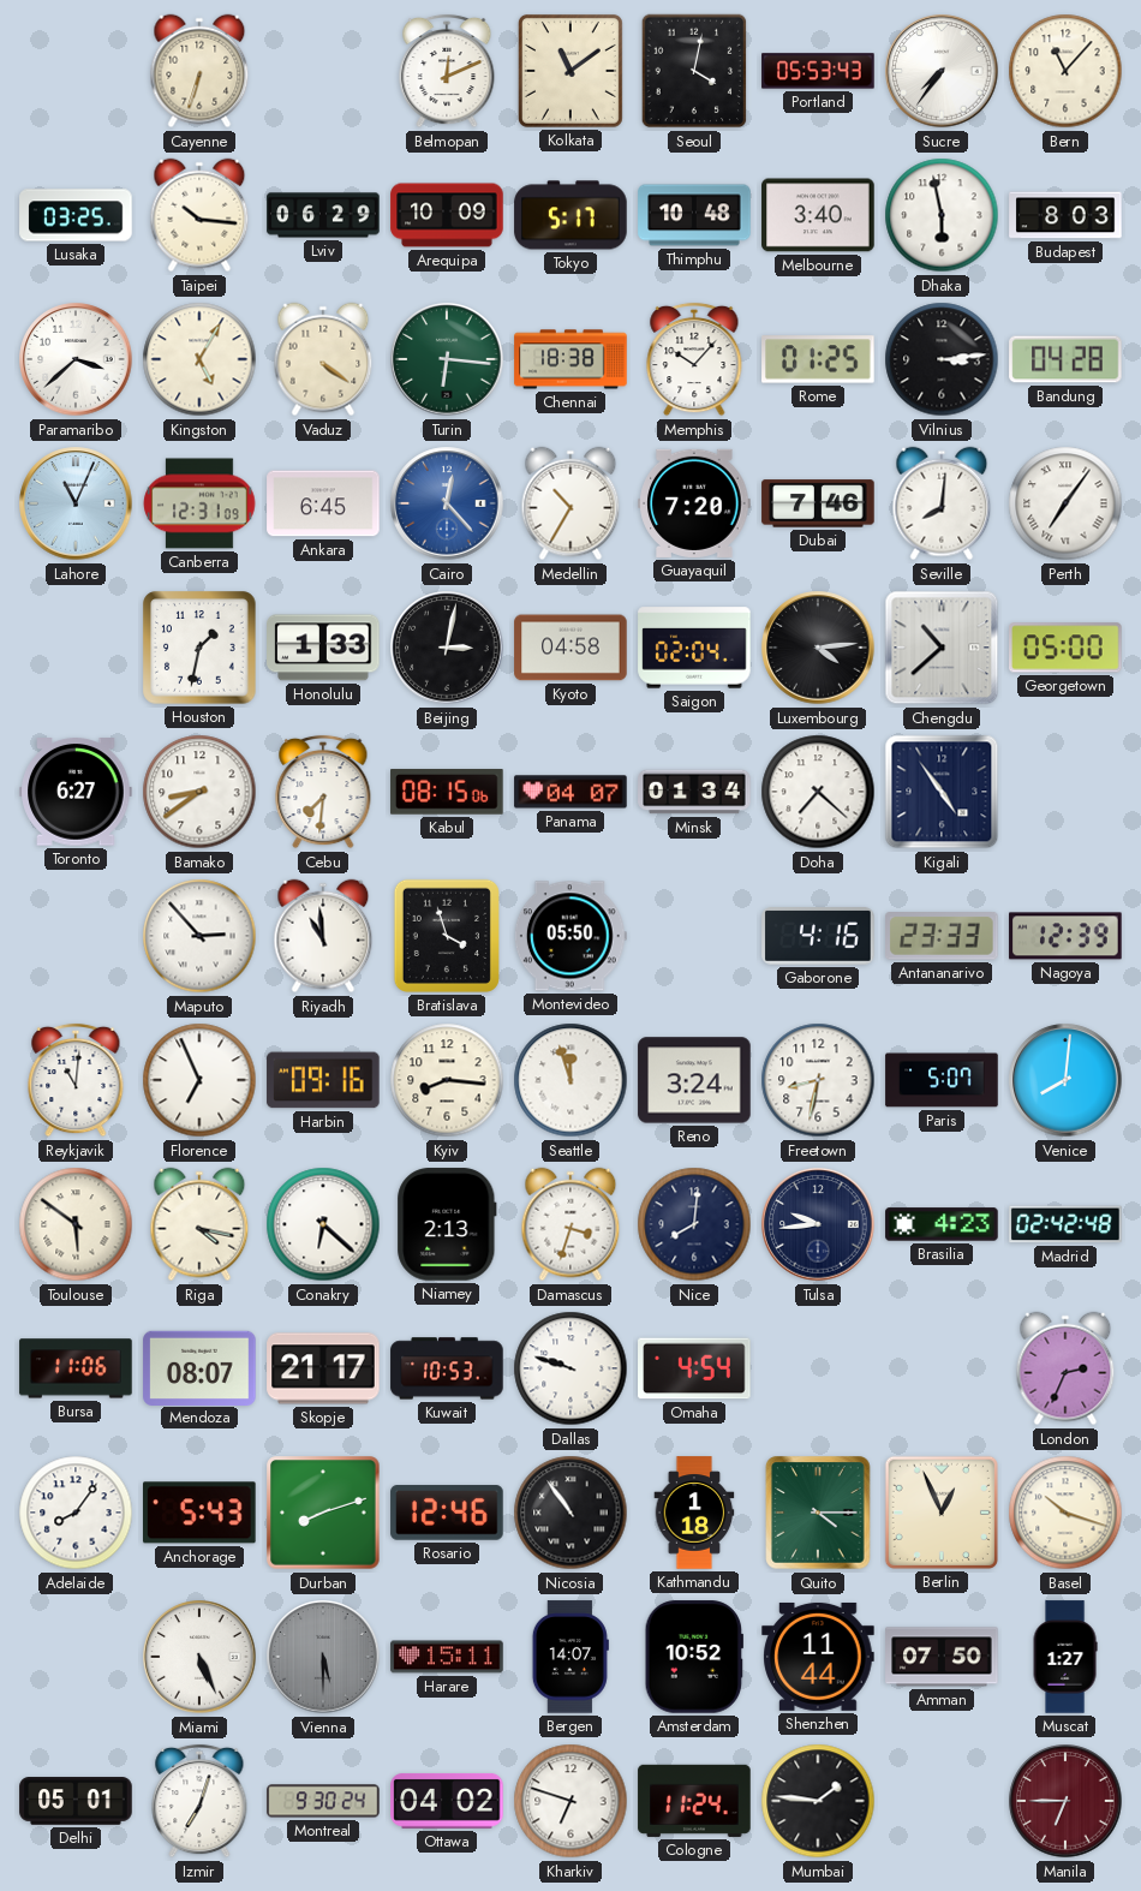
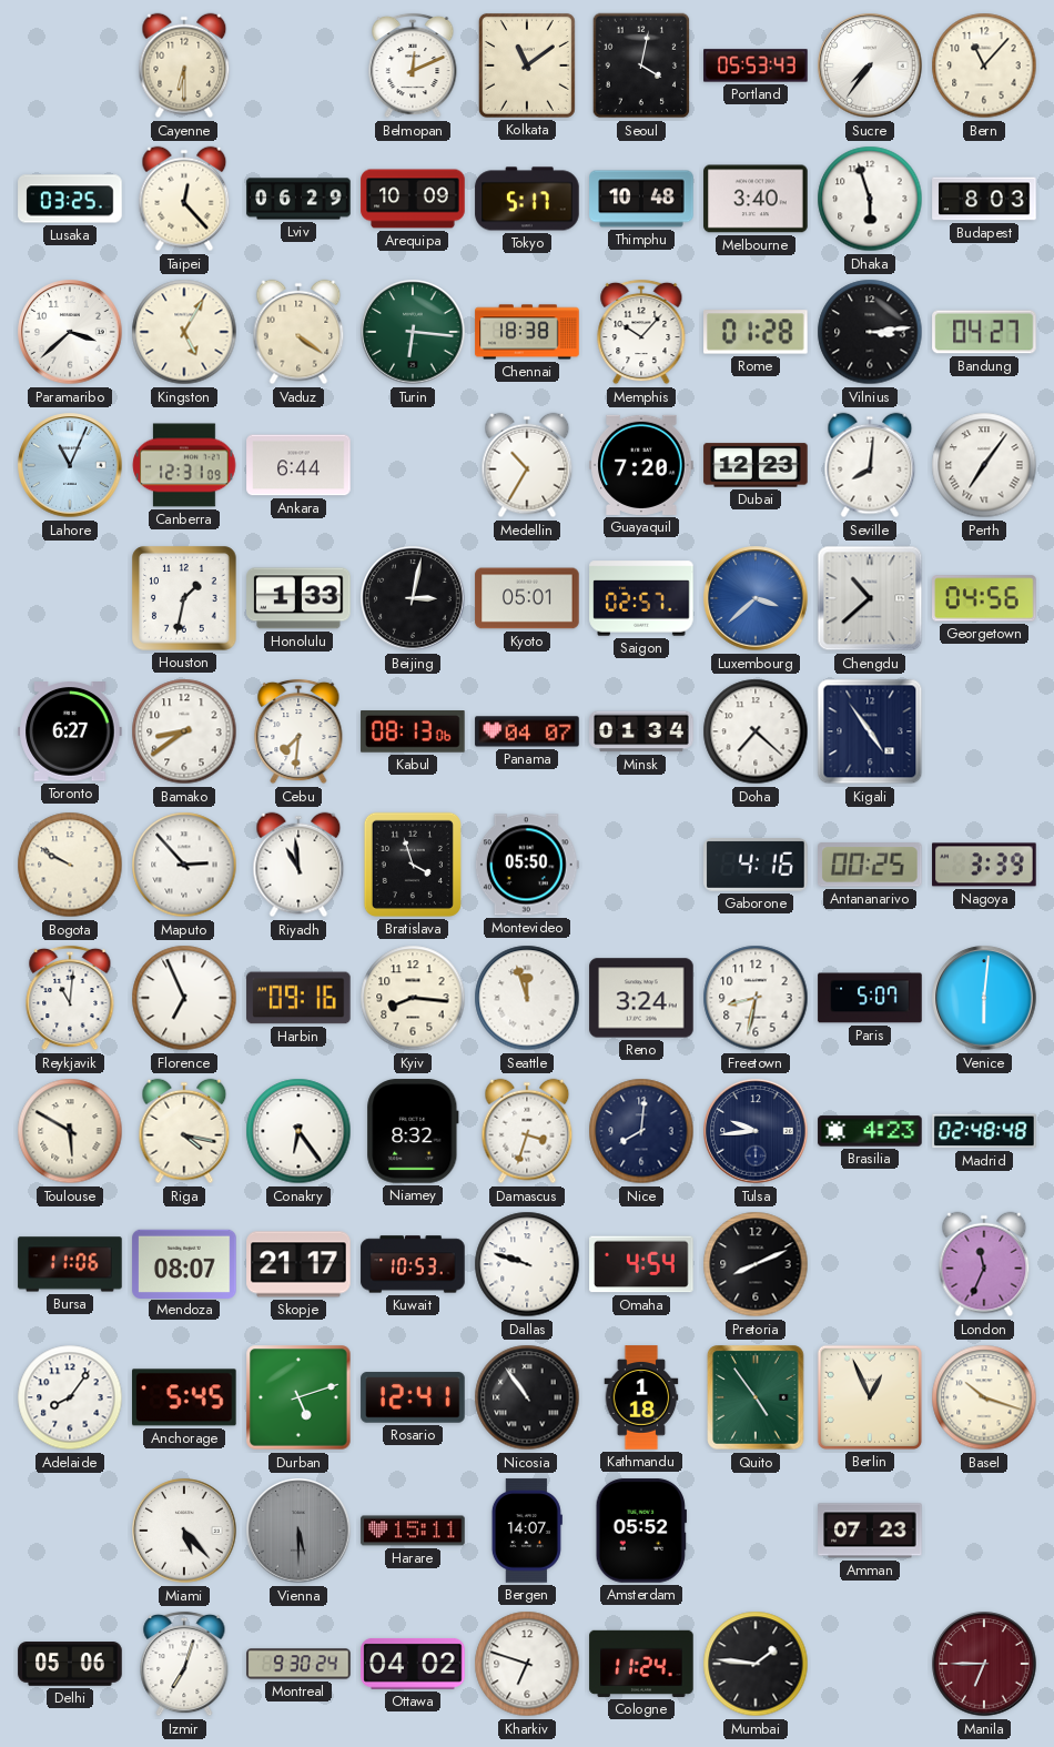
Cayenne: 6:33 -> 6:30
Taipei: 10:16 -> 12:23
Dhaka: 5:58 -> 5:57
Rome: 01:25 -> 01:28
Bandung: 04:28 -> 04:27
Ankara: 6:45 -> 6:44
Cairo: 12:23 -> none
Dubai: 7:46 -> 12:23
Kyoto: 04:58 -> 05:01
Saigon: 02:04 -> 02:57
Luxembourg: 4:14 -> 3:38
Luxembourg dial: black -> blue
Georgetown: 05:00 -> 04:56
Kabul: 08:15 -> 08:13
Bogota: none -> 9:50
Antananarivo: 23:33 -> 00:25
Nagoya: 12:39 -> 3:39
Venice: 8:01 -> 6:01
Toulouse: 5:51 -> 5:50
Conakry: 6:22 -> 6:24
Niamey: 2:13 -> 8:32
Madrid: 02:42 -> 02:48
Pretoria: none -> 8:11
London: 2:34 -> 11:34
Anchorage: 5:43 -> 5:45
Durban: 8:12 -> 5:12
Rosario: 12:46 -> 12:41
Quito: 4:15 -> 4:54
Miami: 5:26 -> 5:23
Amsterdam: 10:52 -> 05:52
Shenzhen: 11:44 -> none
Amman: 07:50 -> 07:23
Muscat: 1:27 -> none
Delhi: 05:01 -> 05:06
